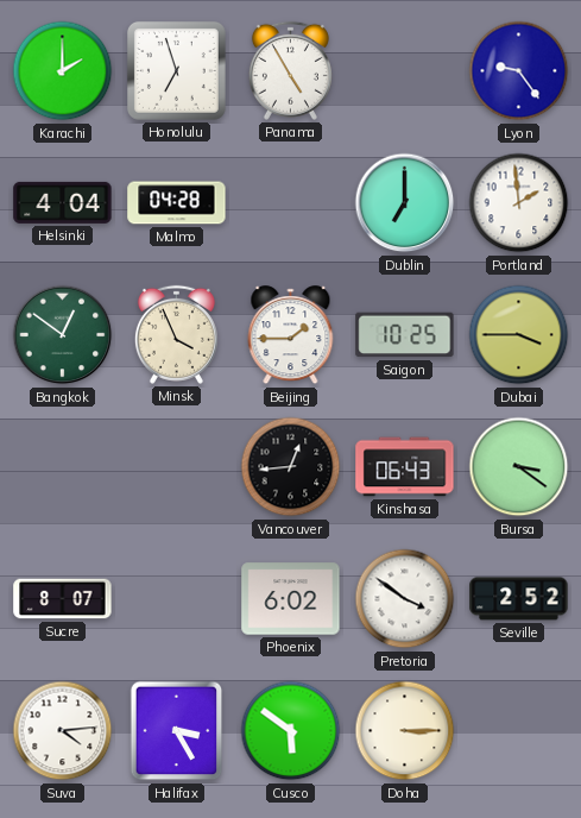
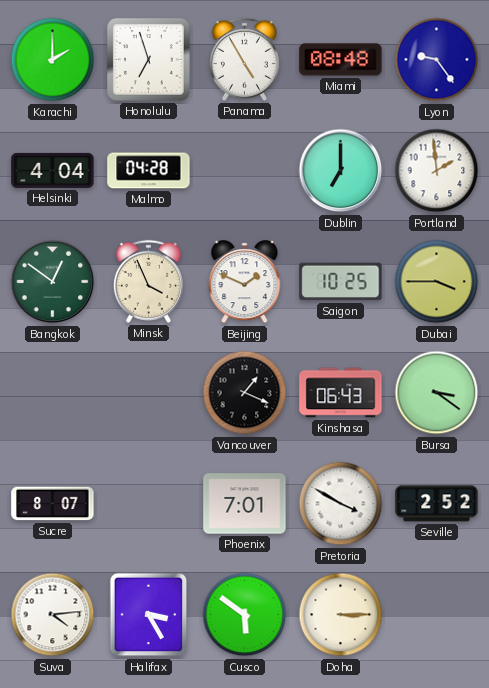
Miami: none -> 08:48
Beijing: 1:45 -> 1:49
Vancouver: 12:44 -> 1:19
Phoenix: 6:02 -> 7:01
Pretoria: 3:51 -> 3:50
